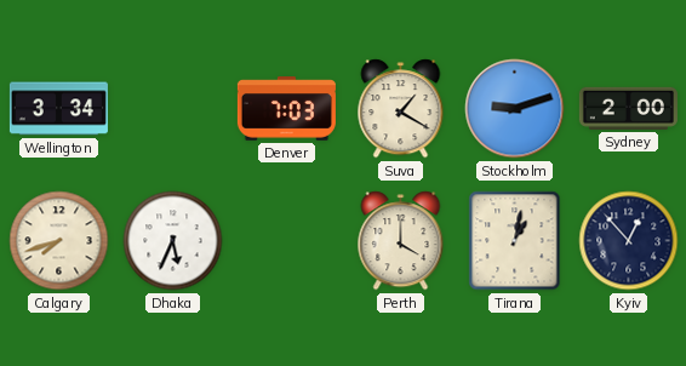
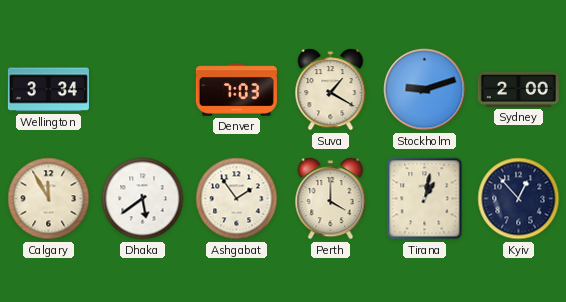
Calgary: 7:42 -> 11:55
Dhaka: 5:34 -> 5:39
Ashgabat: none -> 1:54
